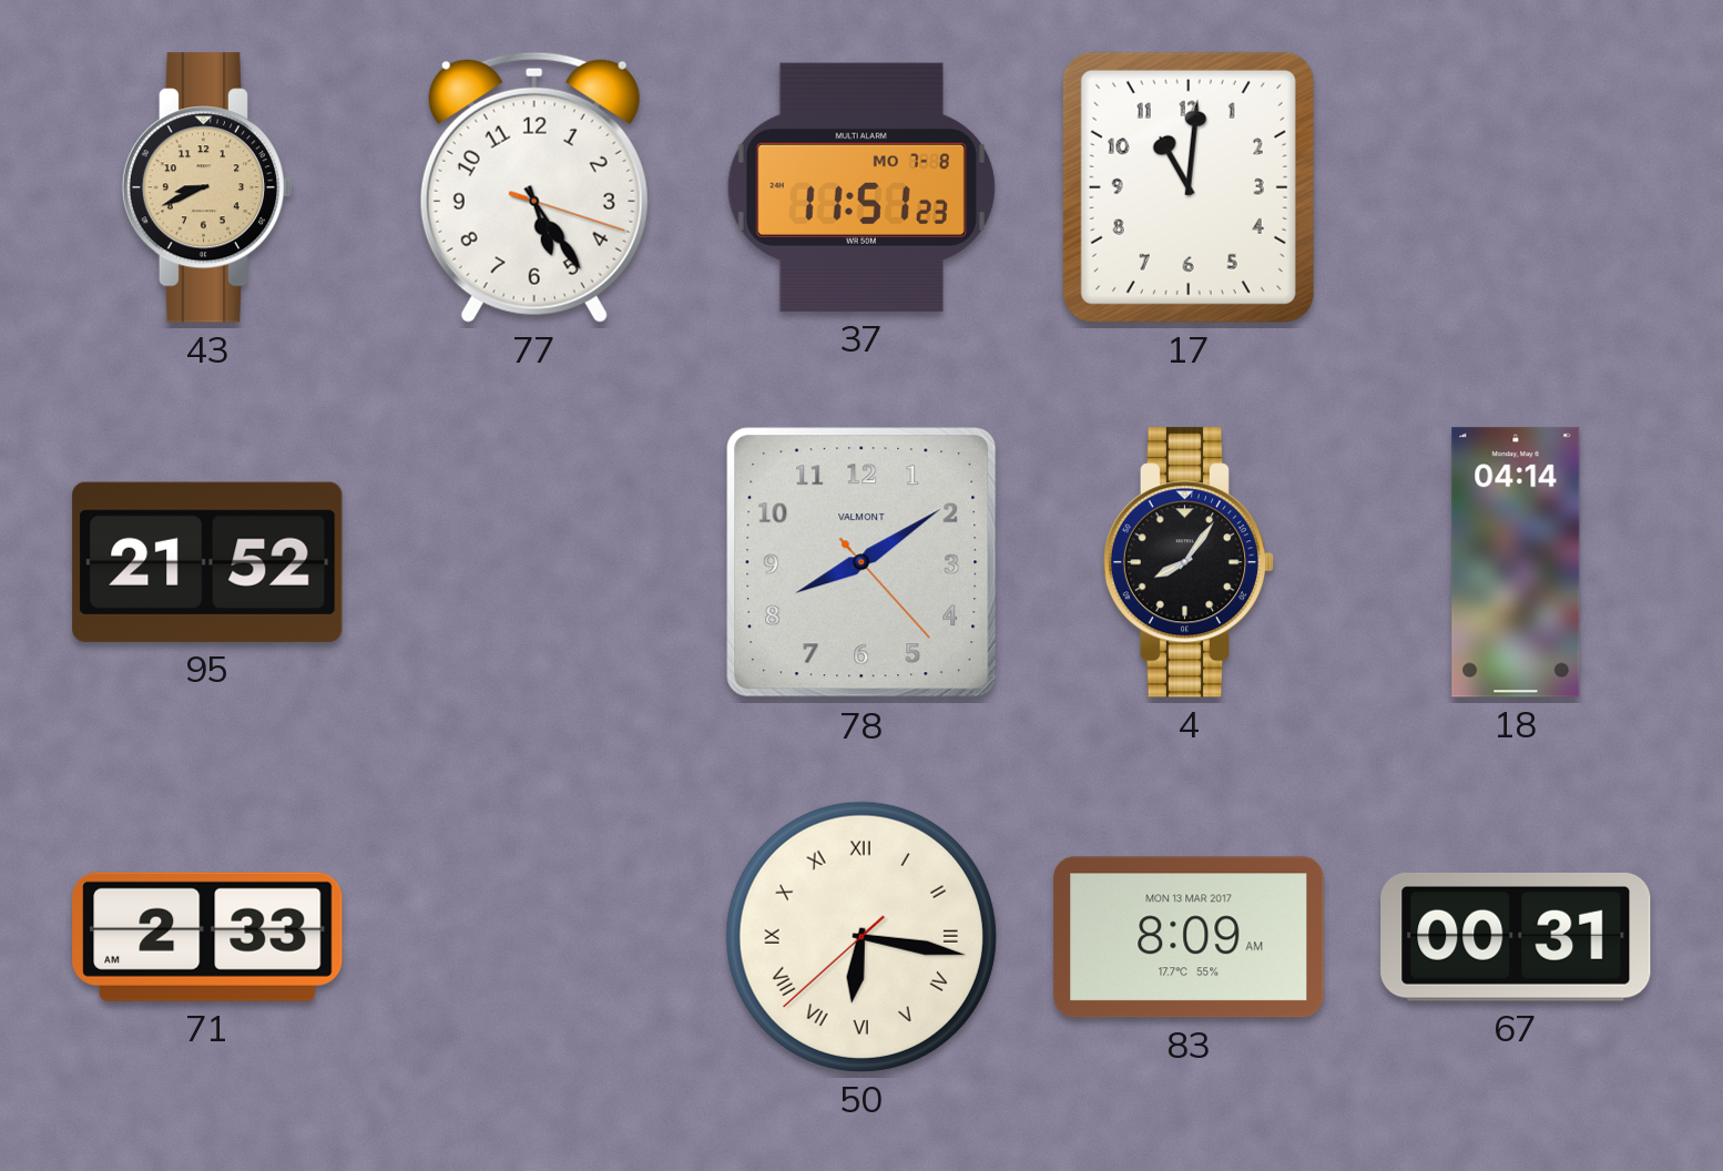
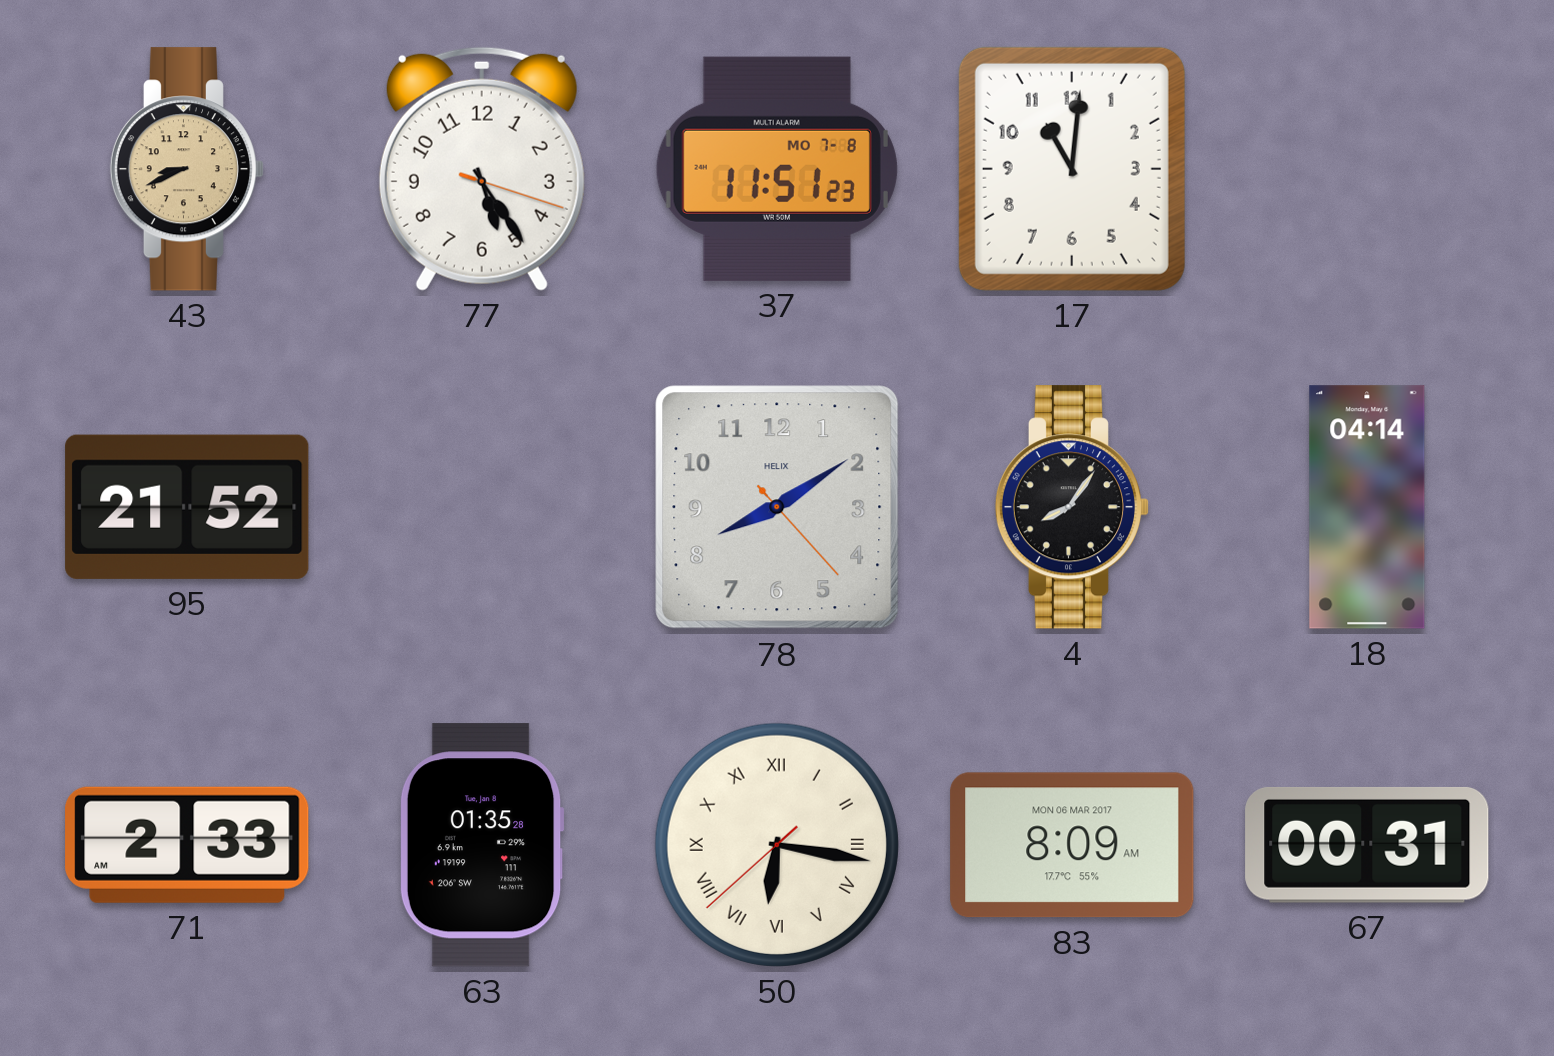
78 brand: VALMONT -> HELIX
63: none -> 01:35
83 date: MON 13 MAR 2017 -> MON 06 MAR 2017
